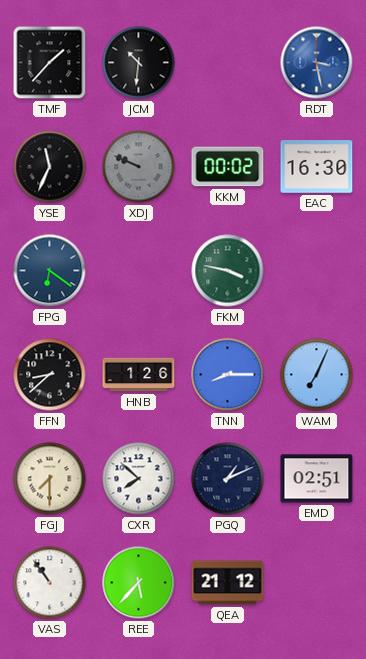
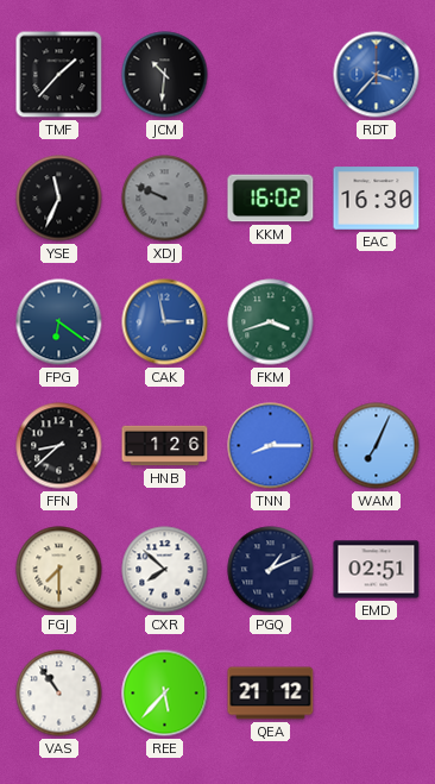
RDT: 3:28 -> 3:37
KKM: 00:02 -> 16:02
CAK: none -> 2:58
FKM: 3:47 -> 3:42
